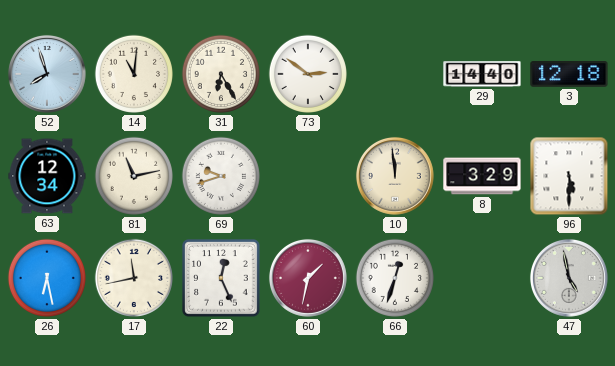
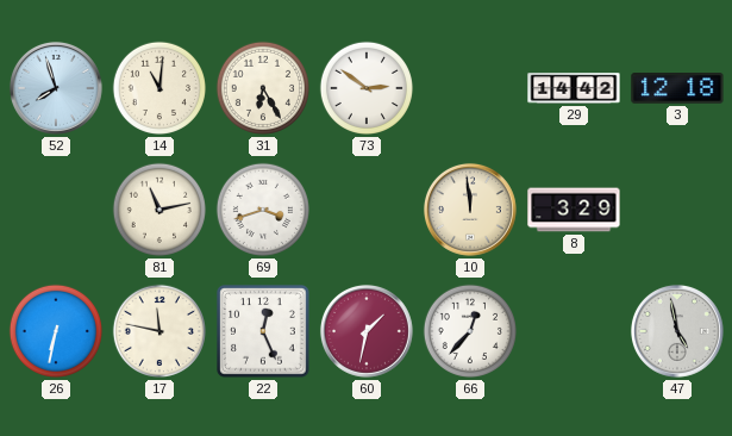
29: 14:40 -> 14:42
63: 12:34 -> none
69: 9:42 -> 3:42
96: 5:30 -> none
26: 6:28 -> 6:32
17: 11:43 -> 11:47
66: 12:33 -> 12:37
